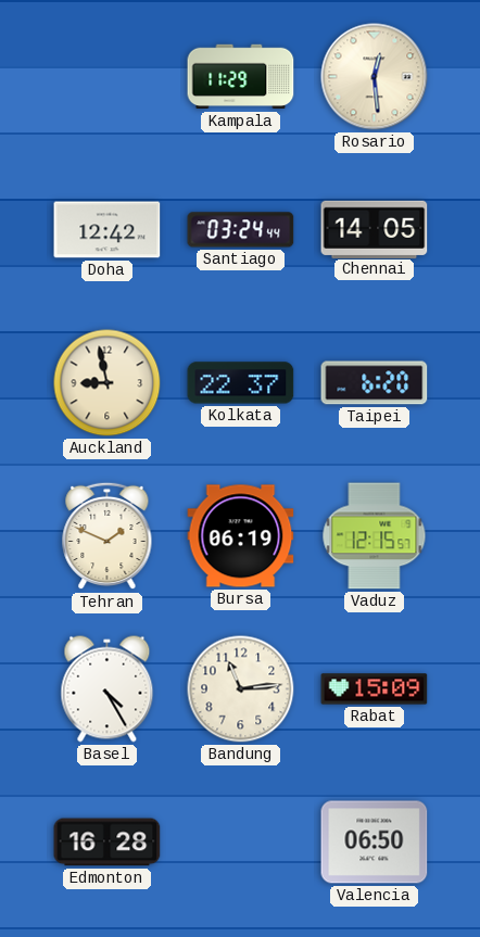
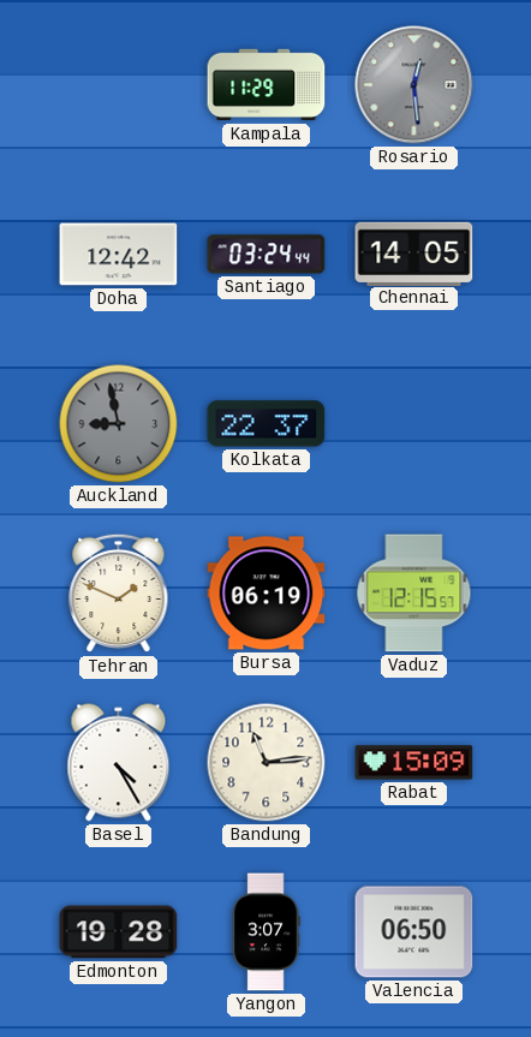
Rosario dial: cream -> grey
Auckland dial: cream -> grey
Taipei: 6:20 -> none
Edmonton: 16:28 -> 19:28
Yangon: none -> 3:07
